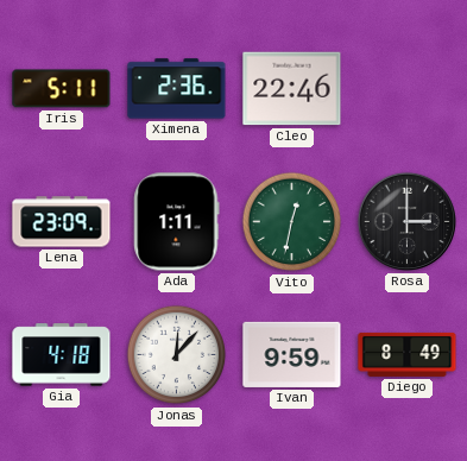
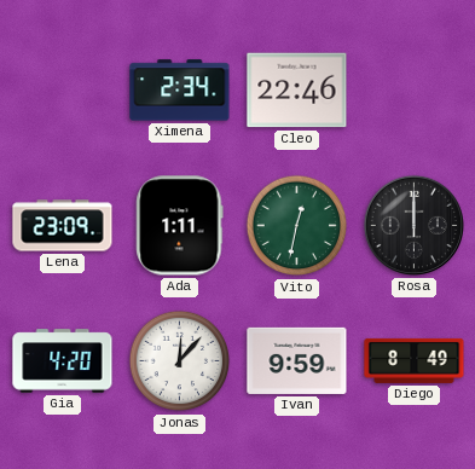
Iris: 5:11 -> none
Ximena: 2:36 -> 2:34
Rosa: 3:00 -> 12:00
Gia: 4:18 -> 4:20
